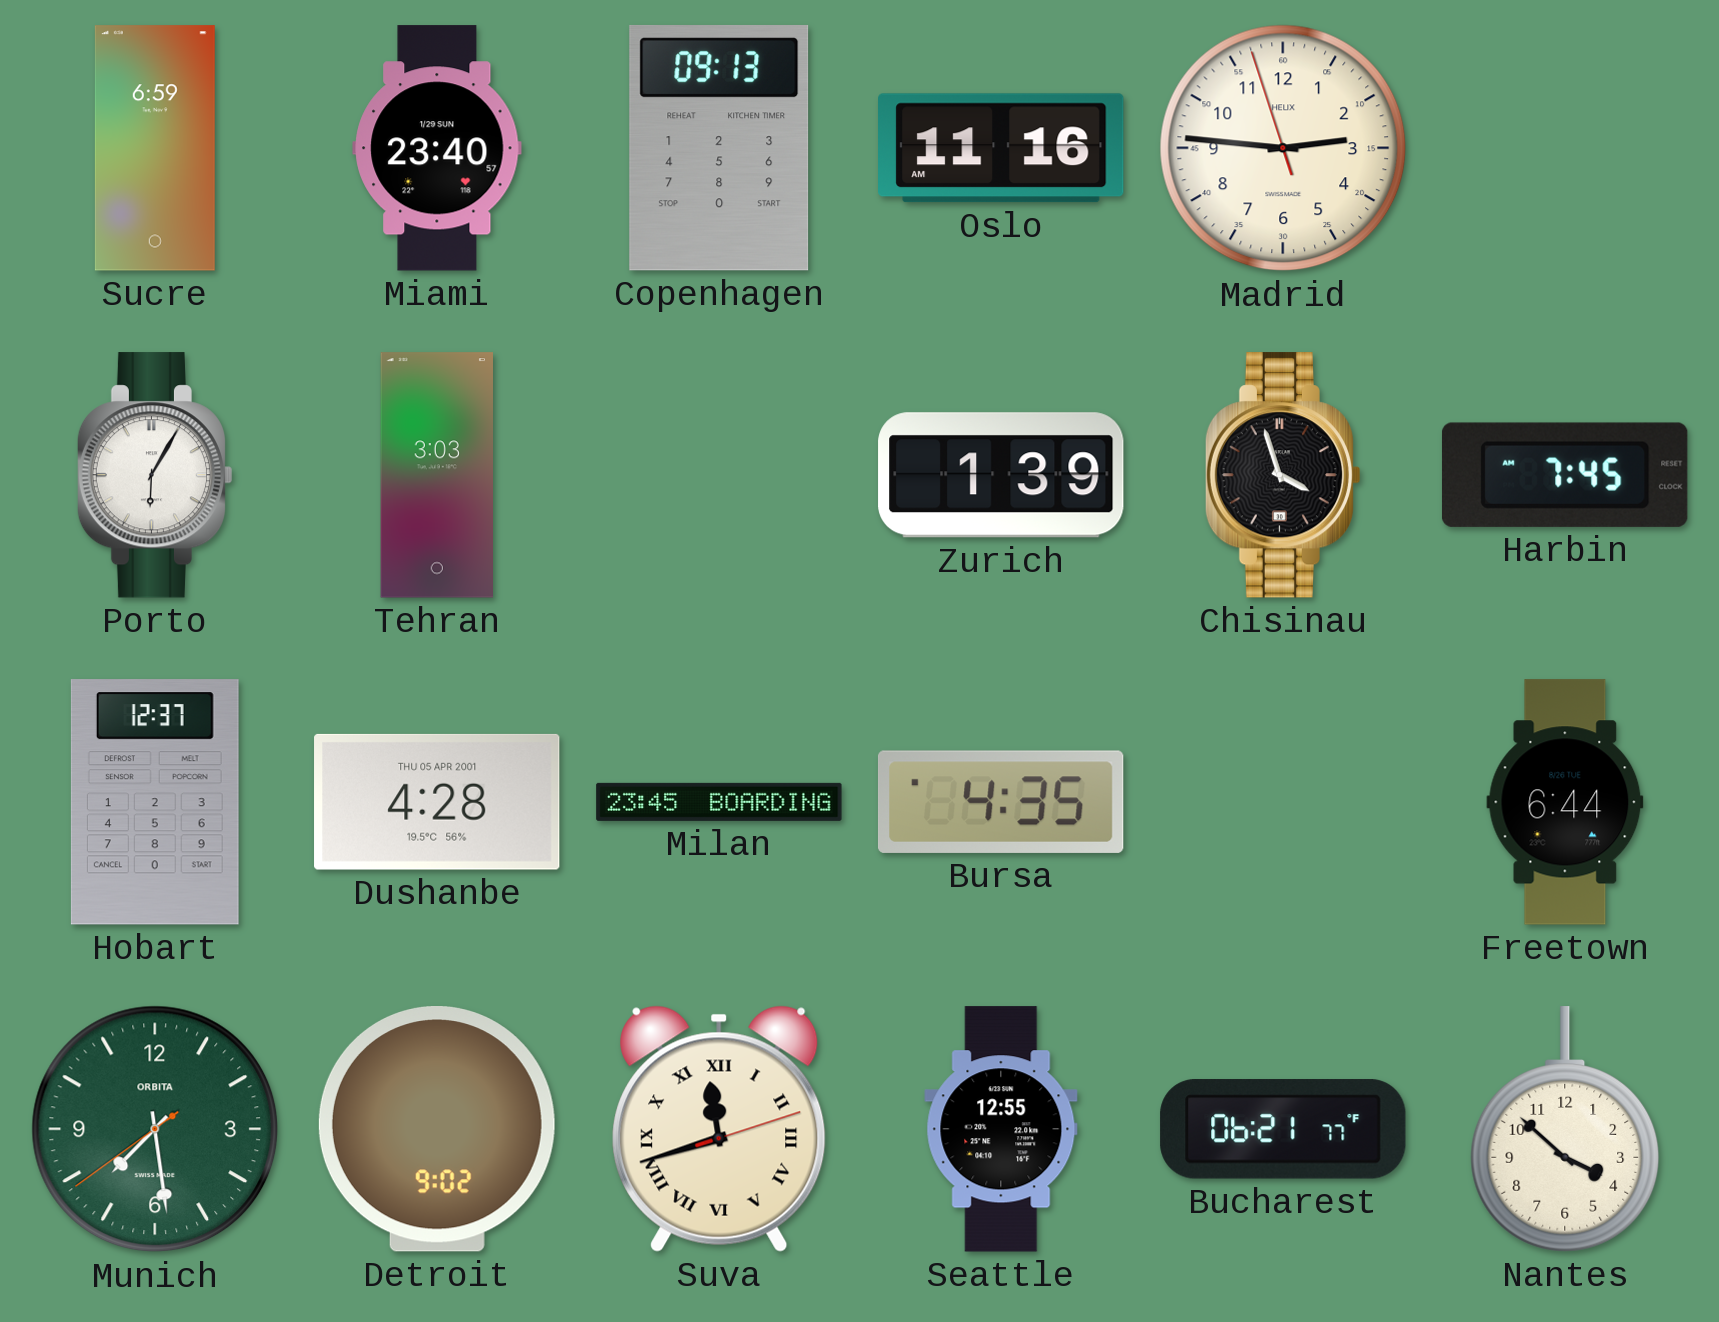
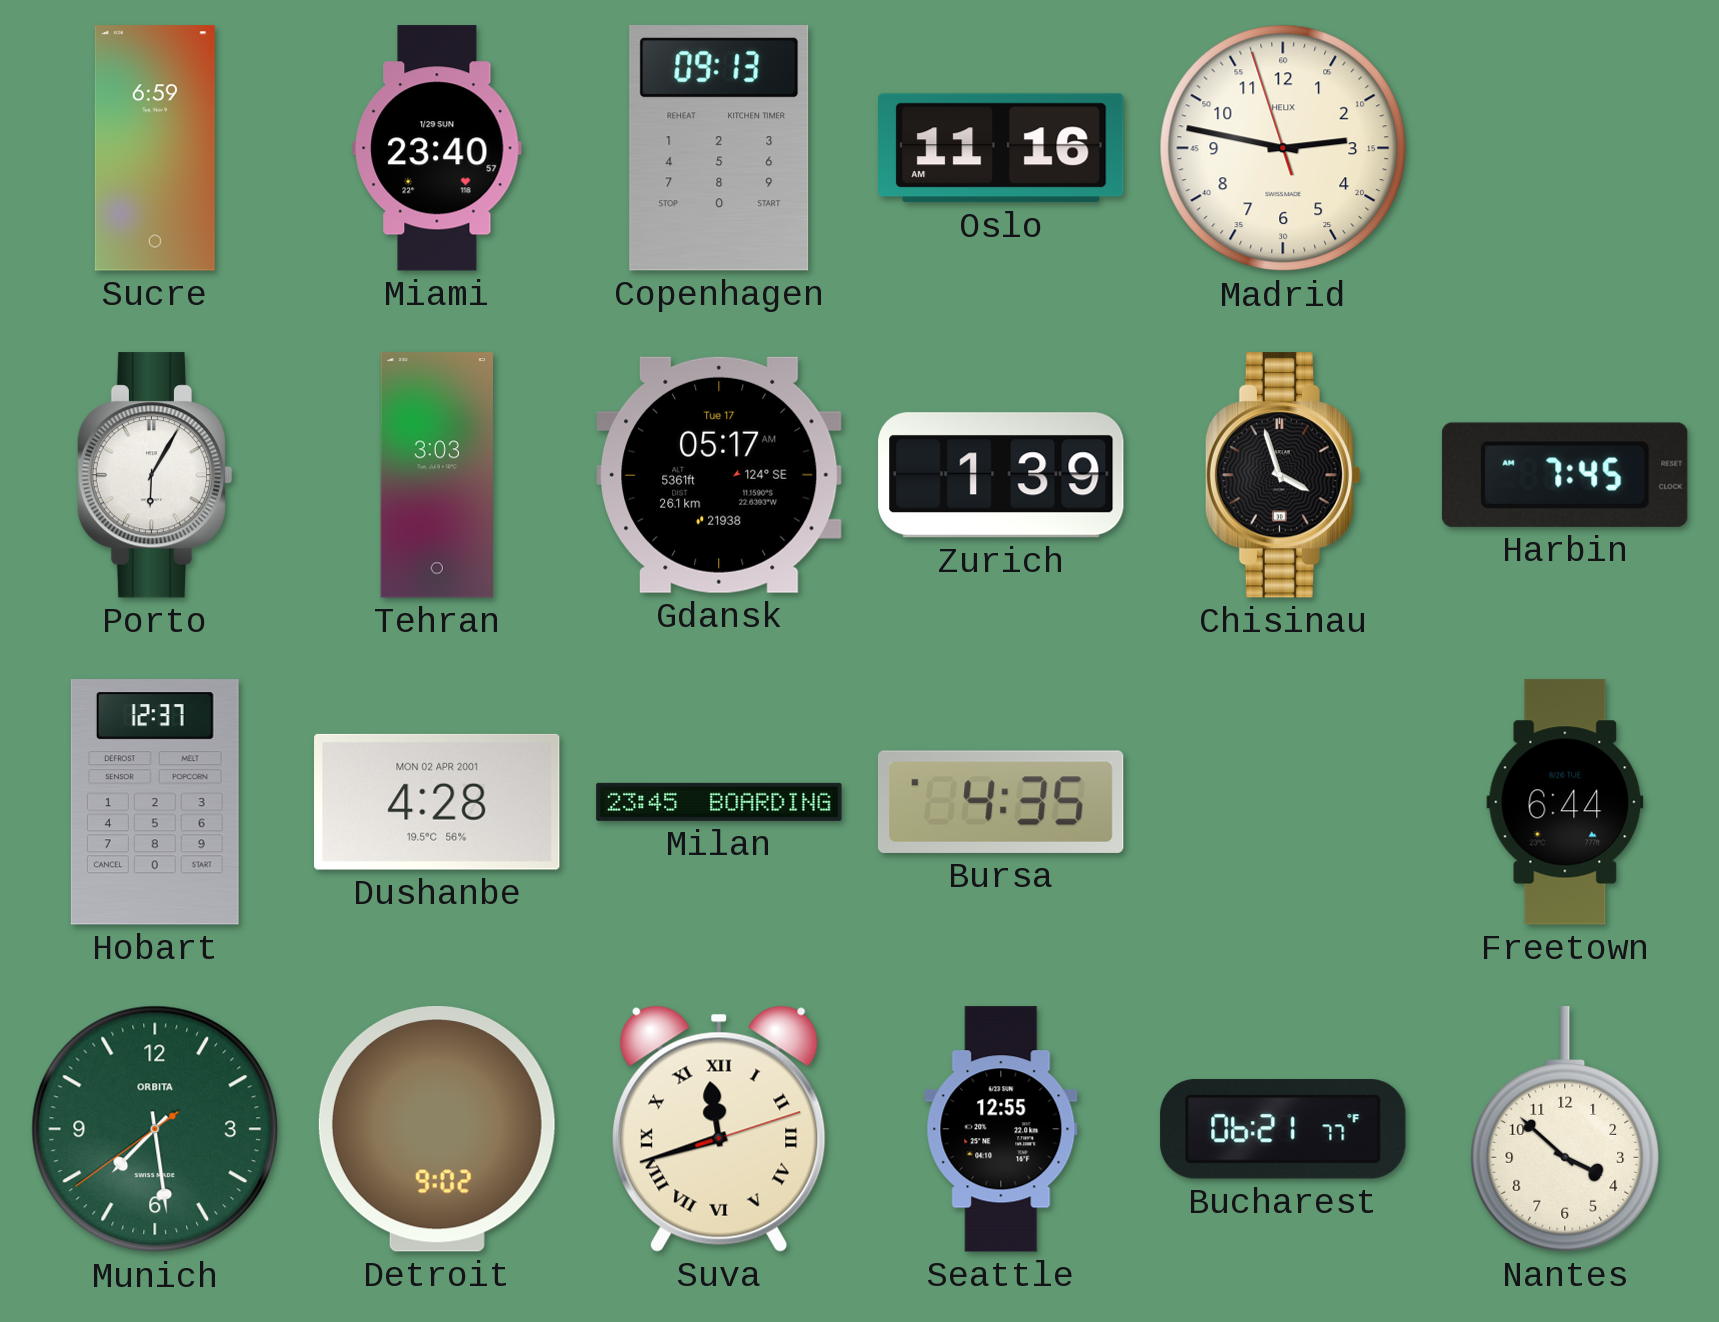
Madrid: 2:45 -> 2:46
Gdansk: none -> 05:17
Dushanbe date: THU 05 APR 2001 -> MON 02 APR 2001
